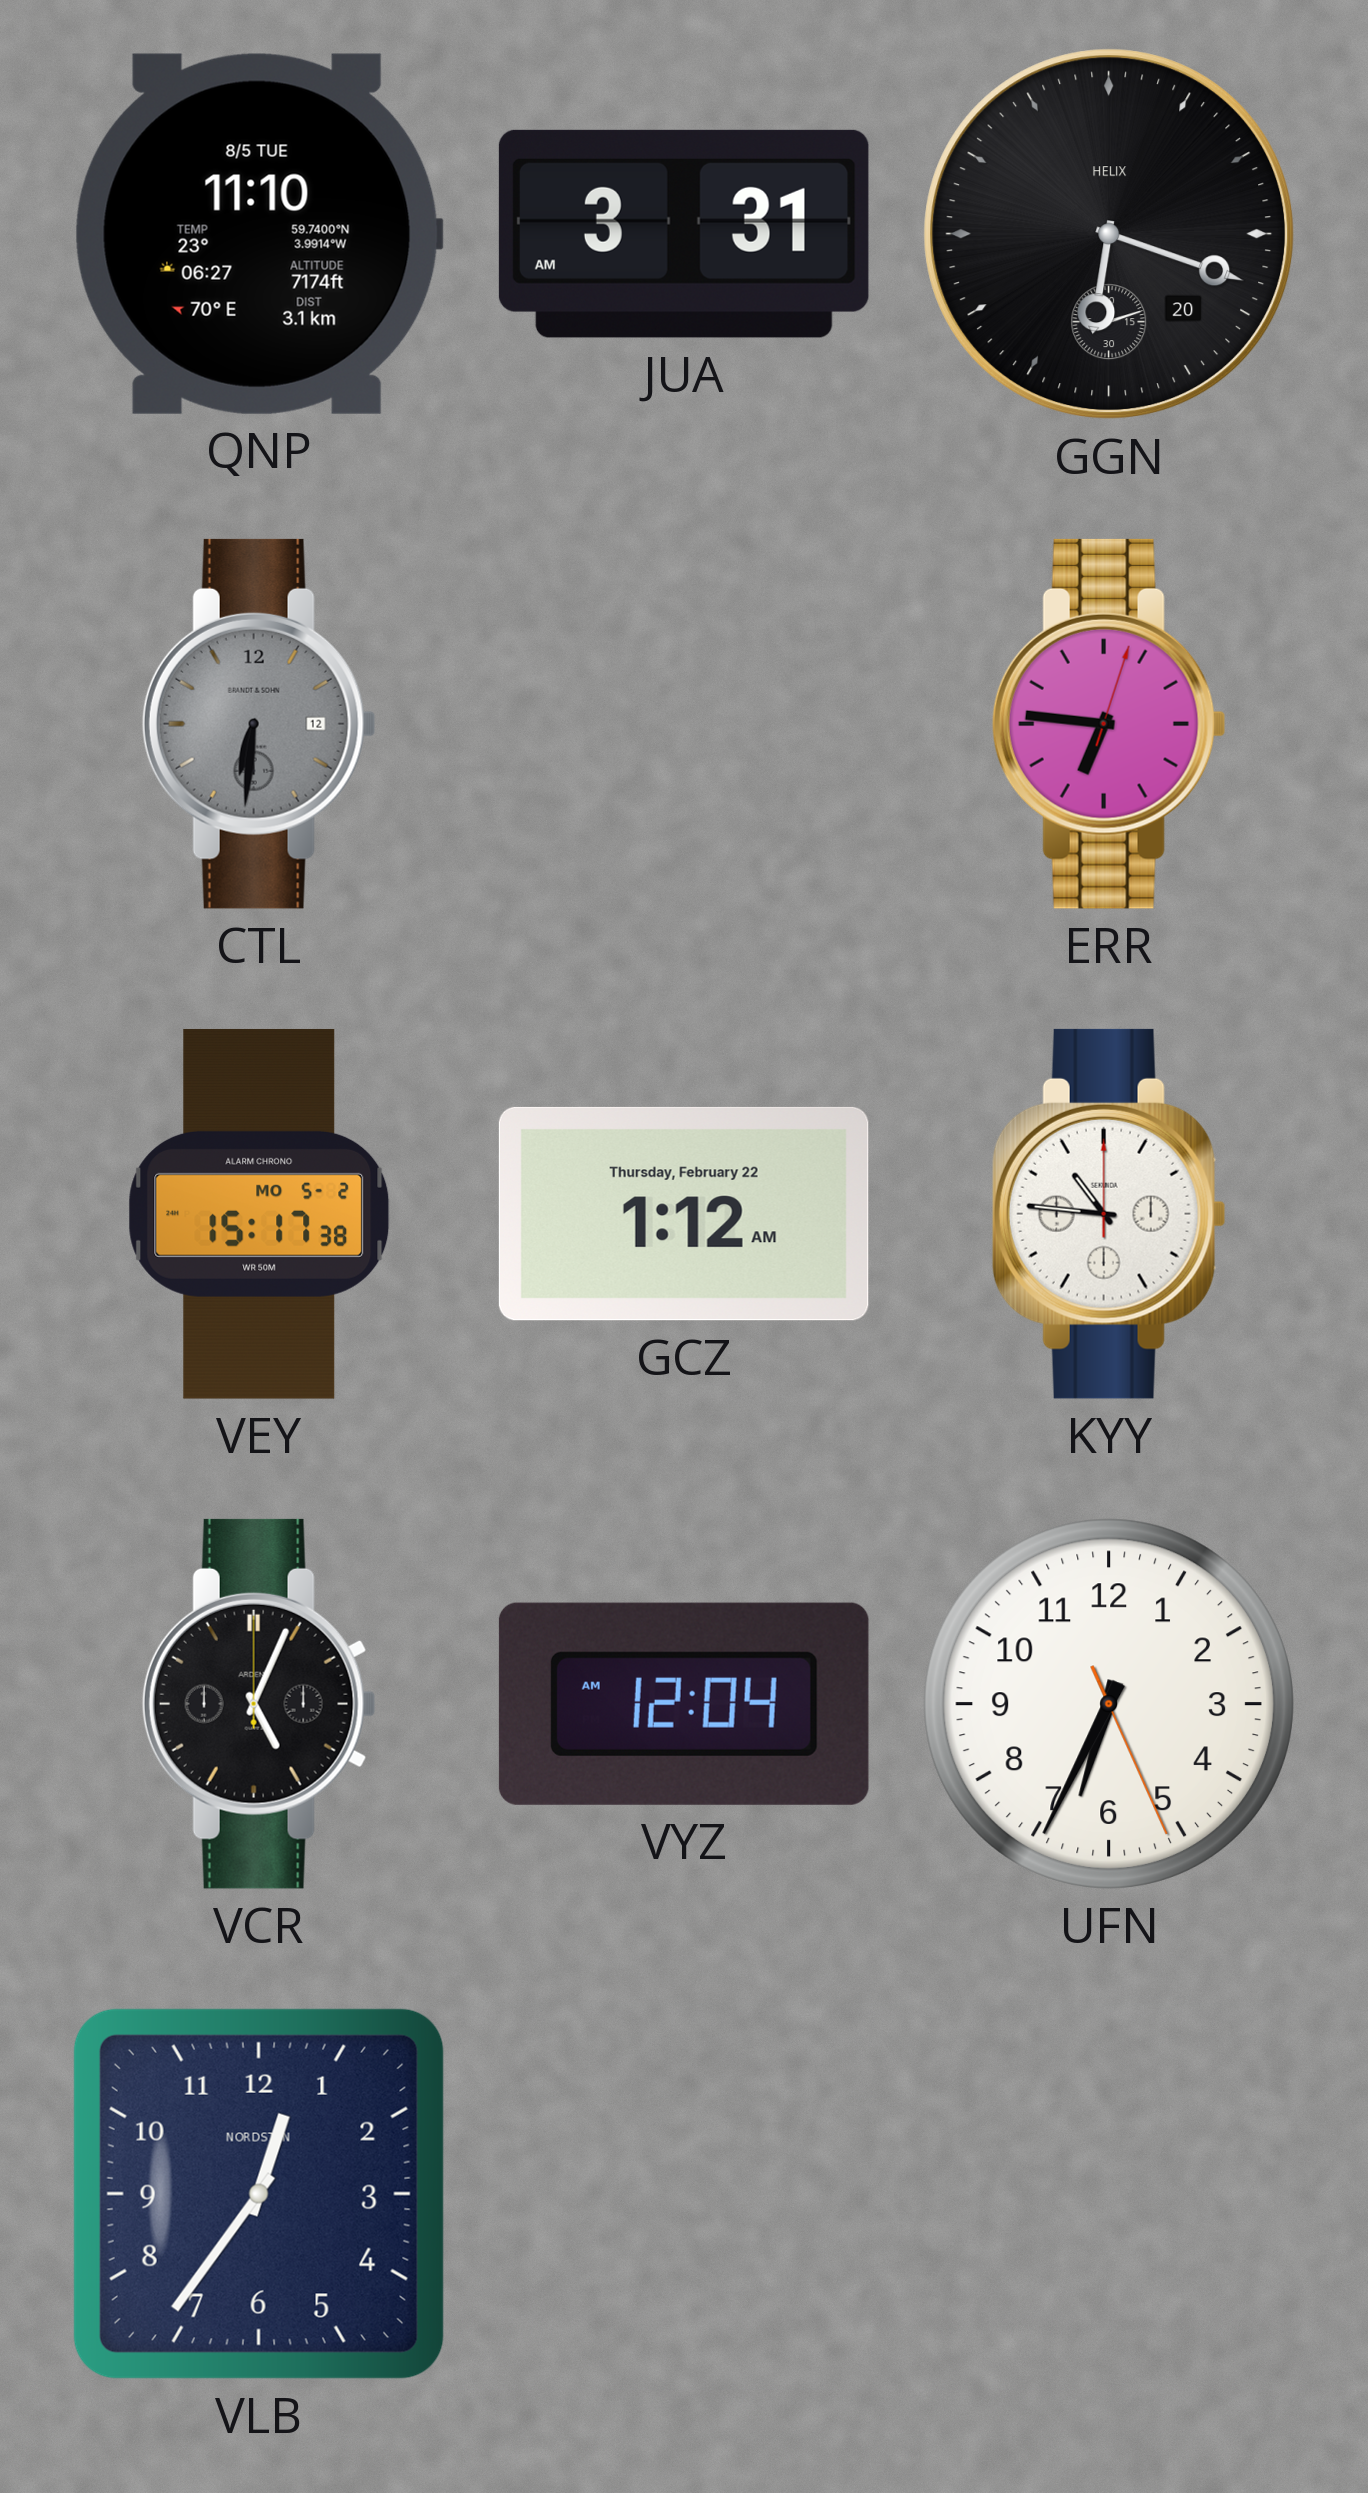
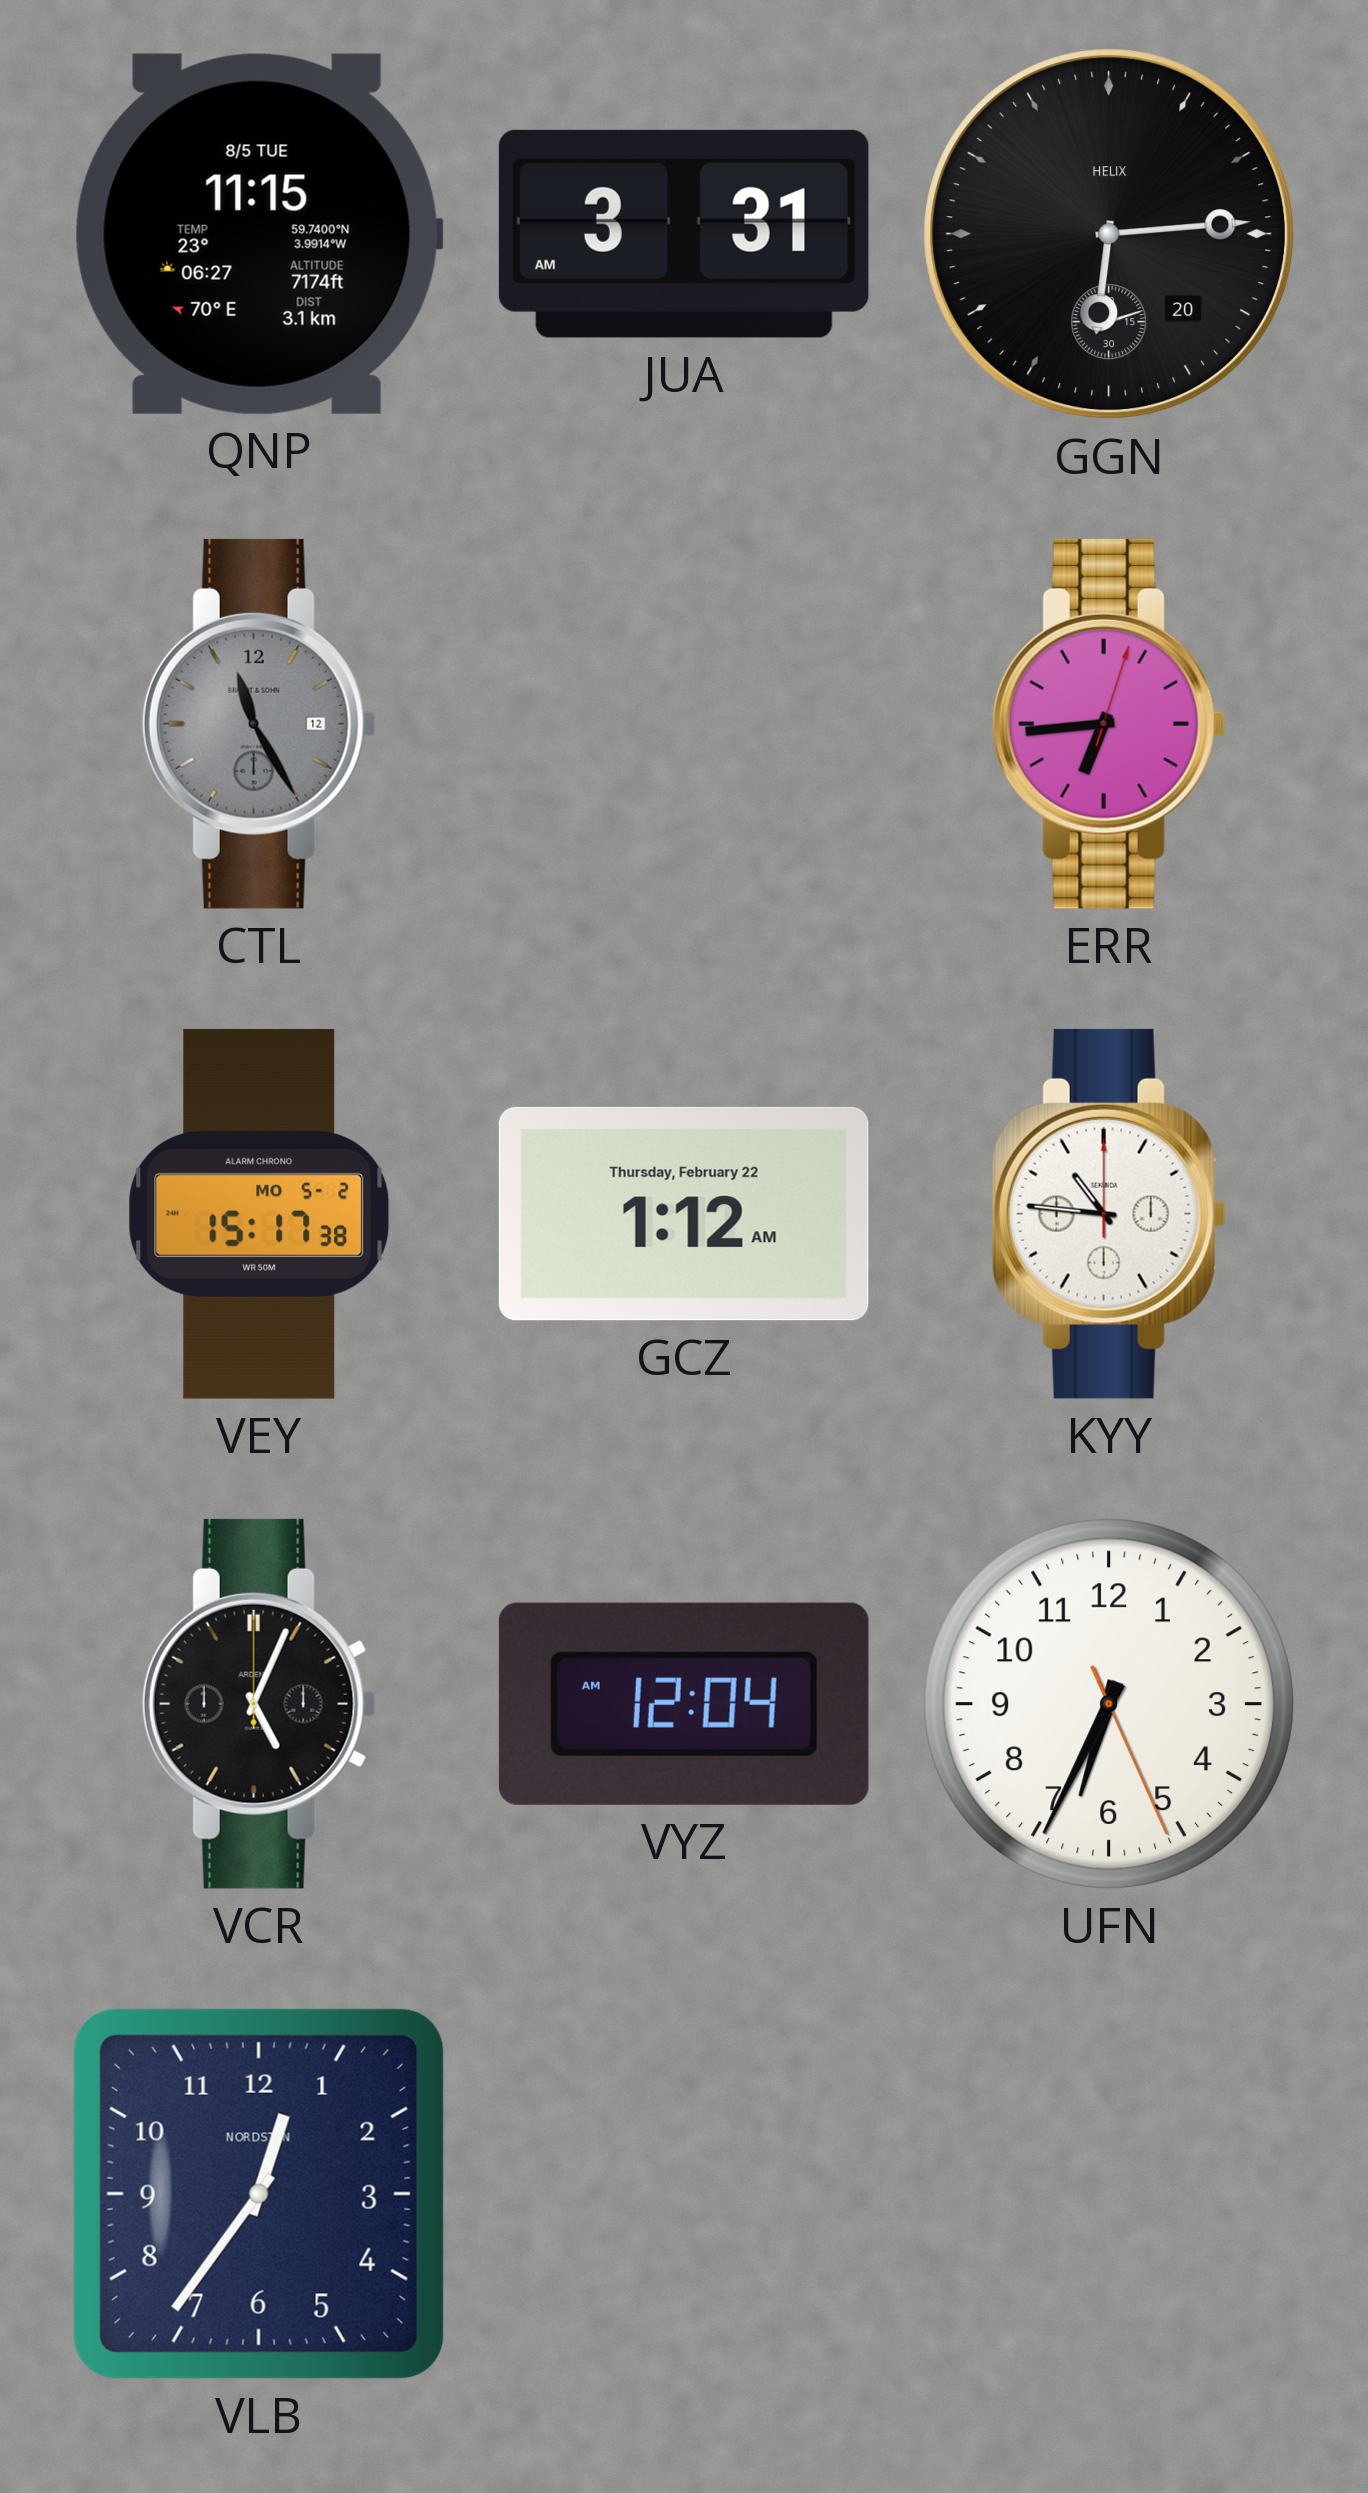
QNP: 11:10 -> 11:15
GGN: 6:18 -> 6:14
CTL: 6:31 -> 11:25
ERR: 6:46 -> 6:44
